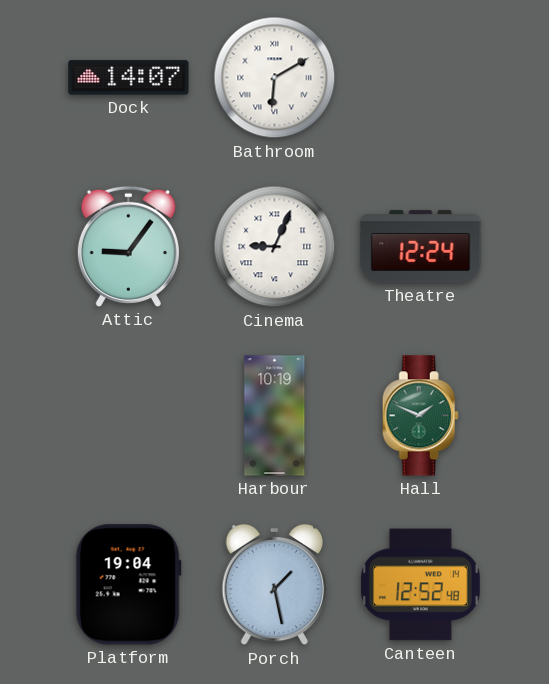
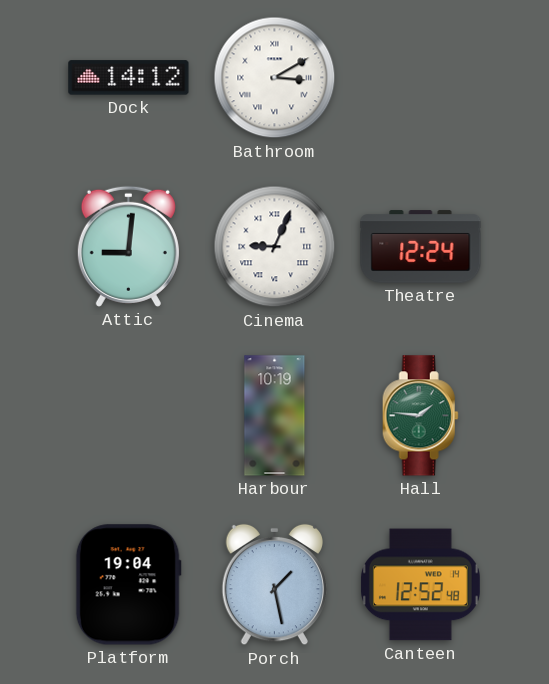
Dock: 14:07 -> 14:12
Bathroom: 6:10 -> 3:10
Attic: 9:06 -> 9:01
Hall: 1:49 -> 1:46
